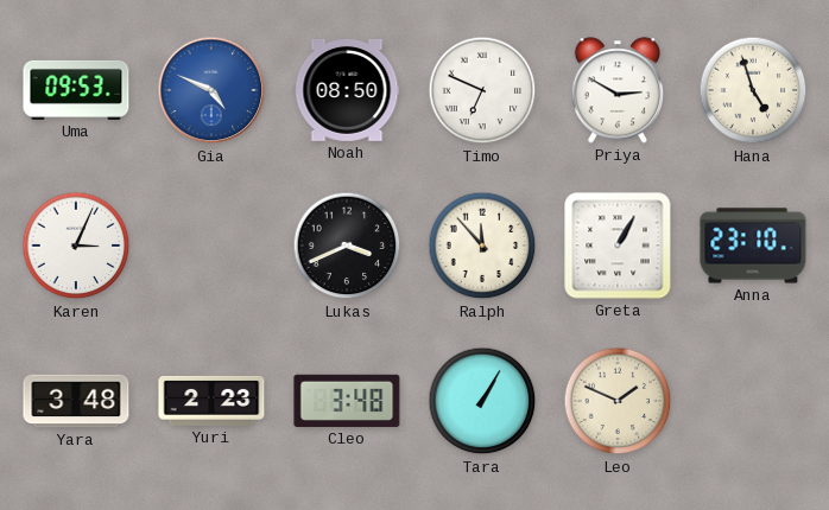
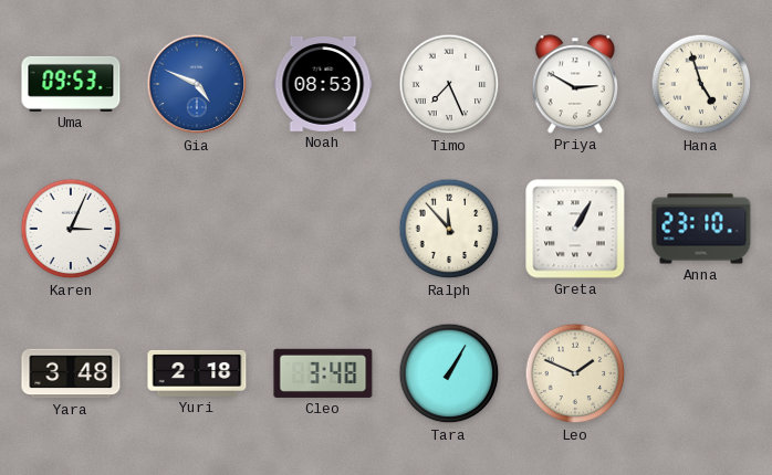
Noah: 08:50 -> 08:53
Timo: 6:49 -> 7:26
Lukas: 3:41 -> none
Yuri: 2:23 -> 2:18
